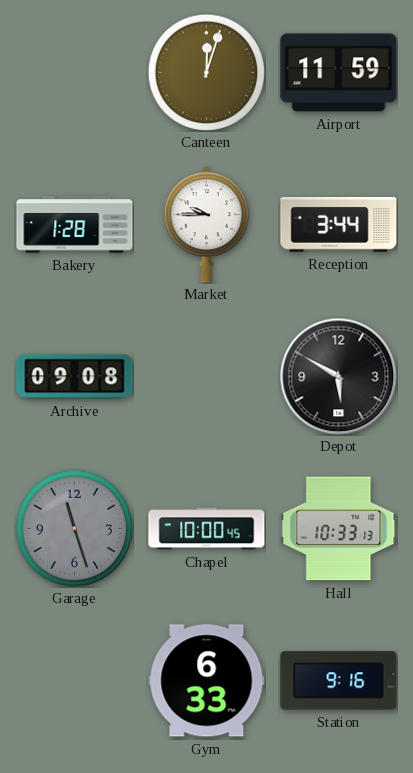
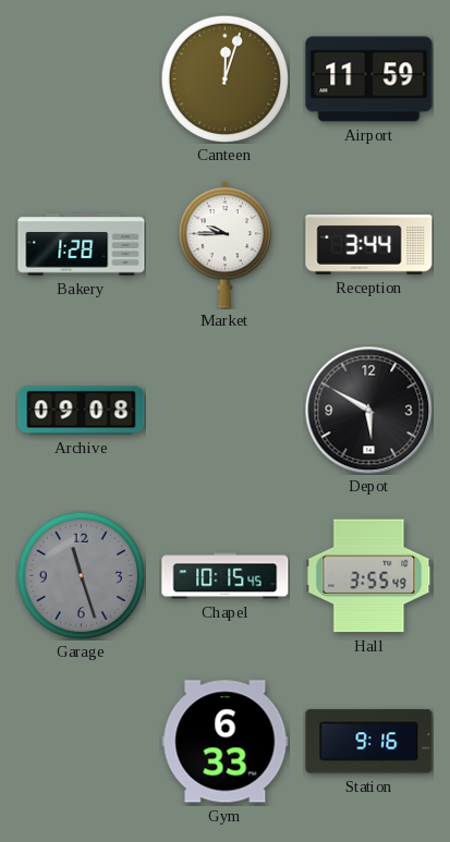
Chapel: 10:00 -> 10:15
Hall: 10:33 -> 3:55
